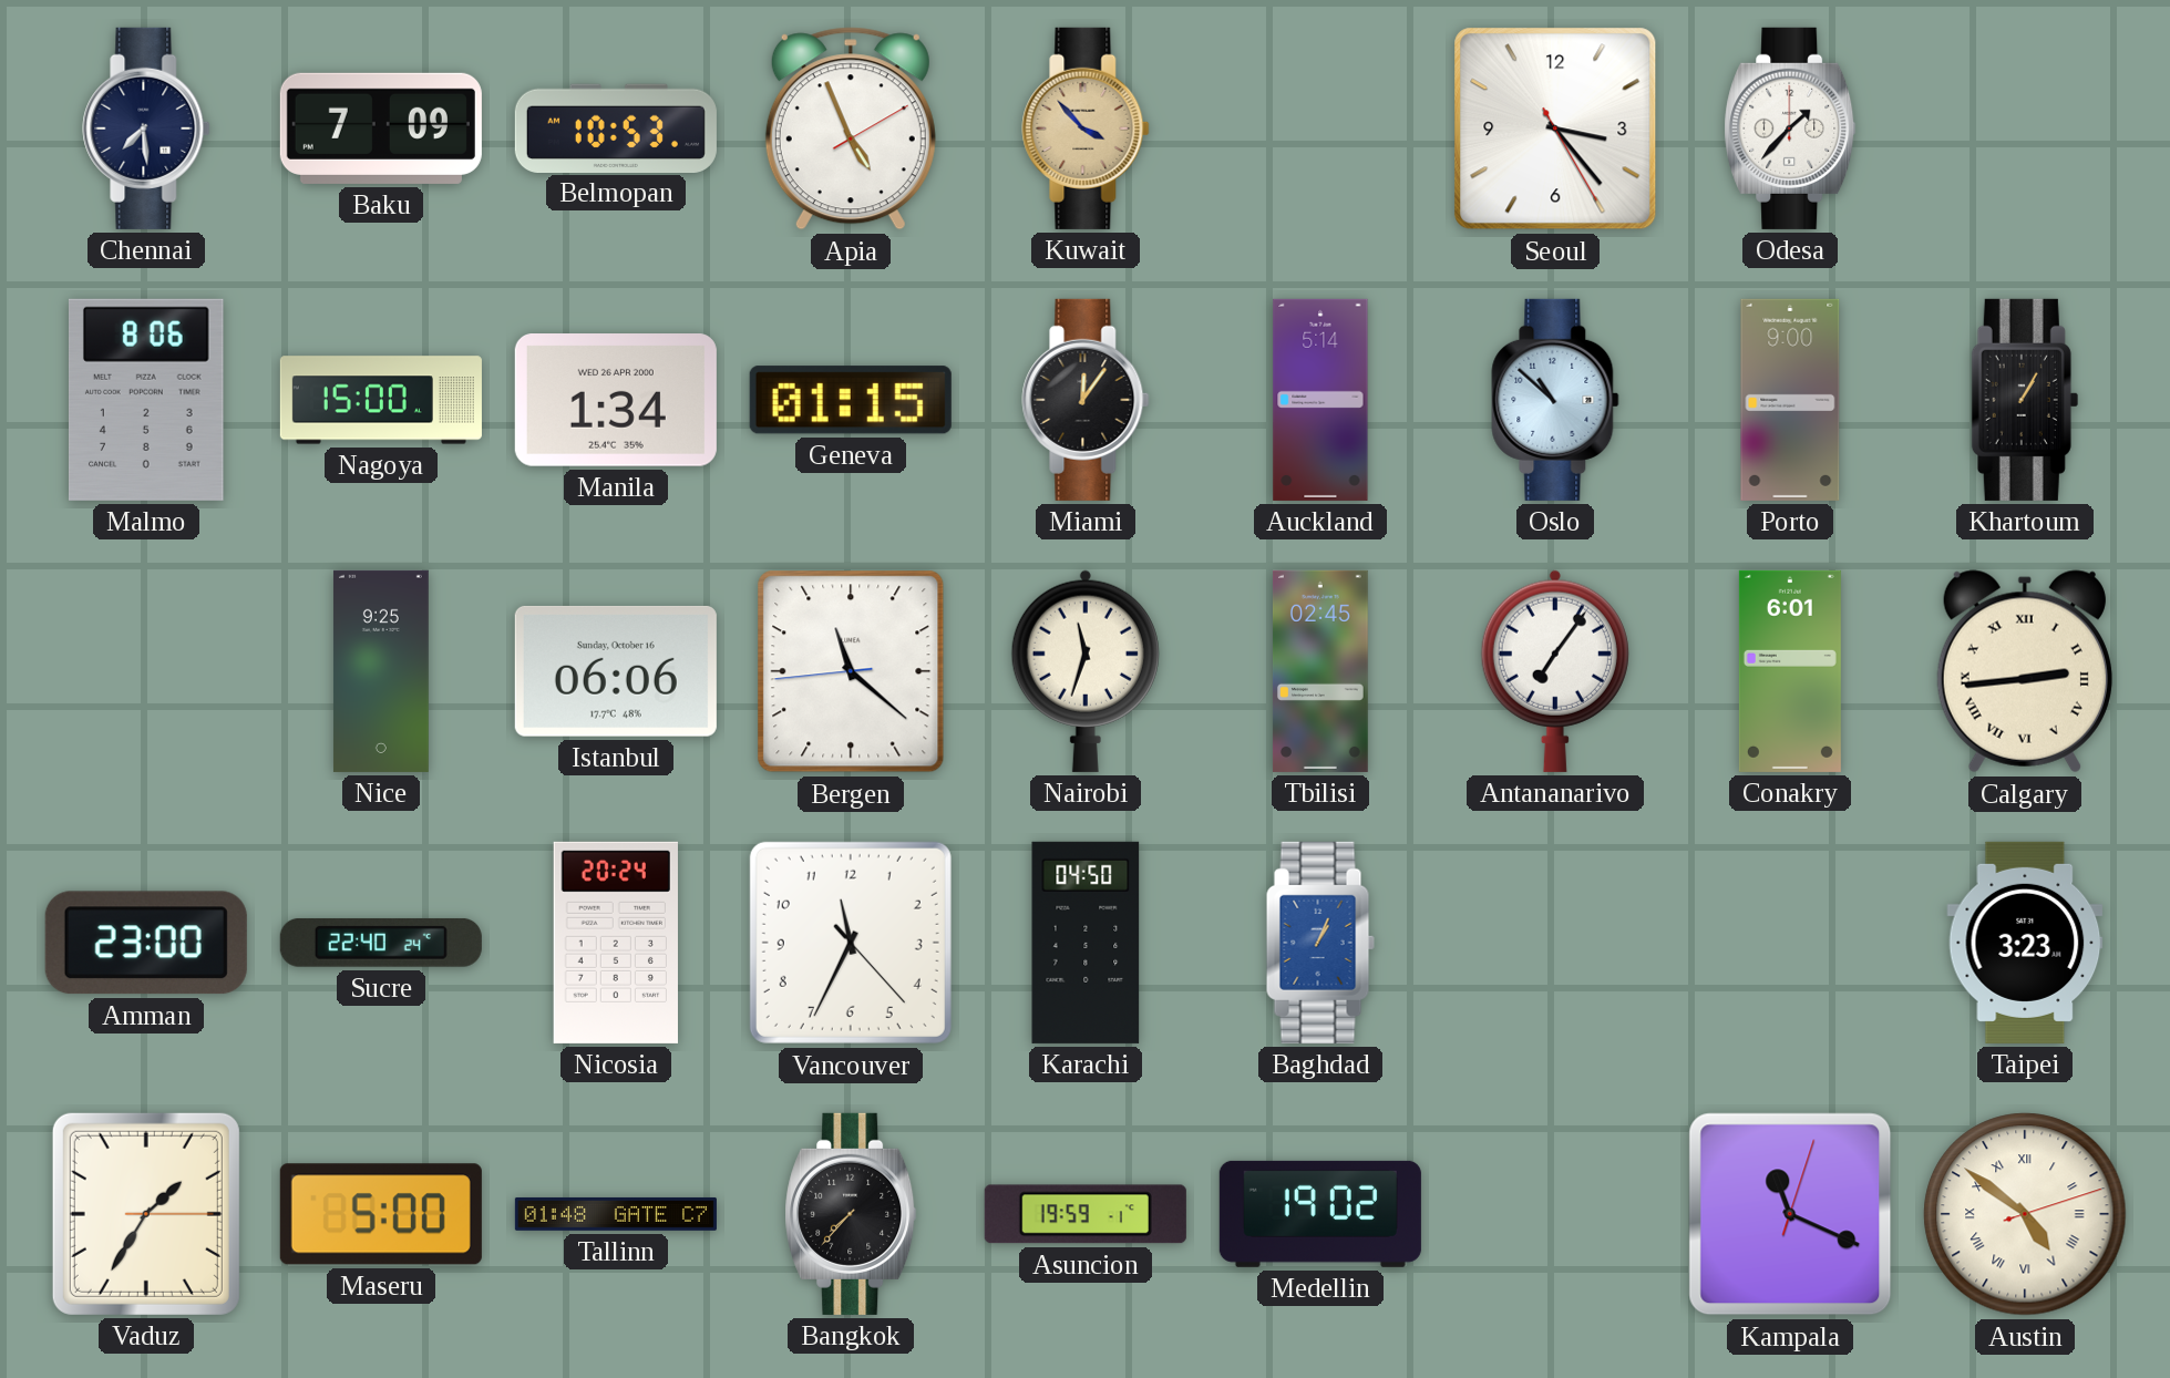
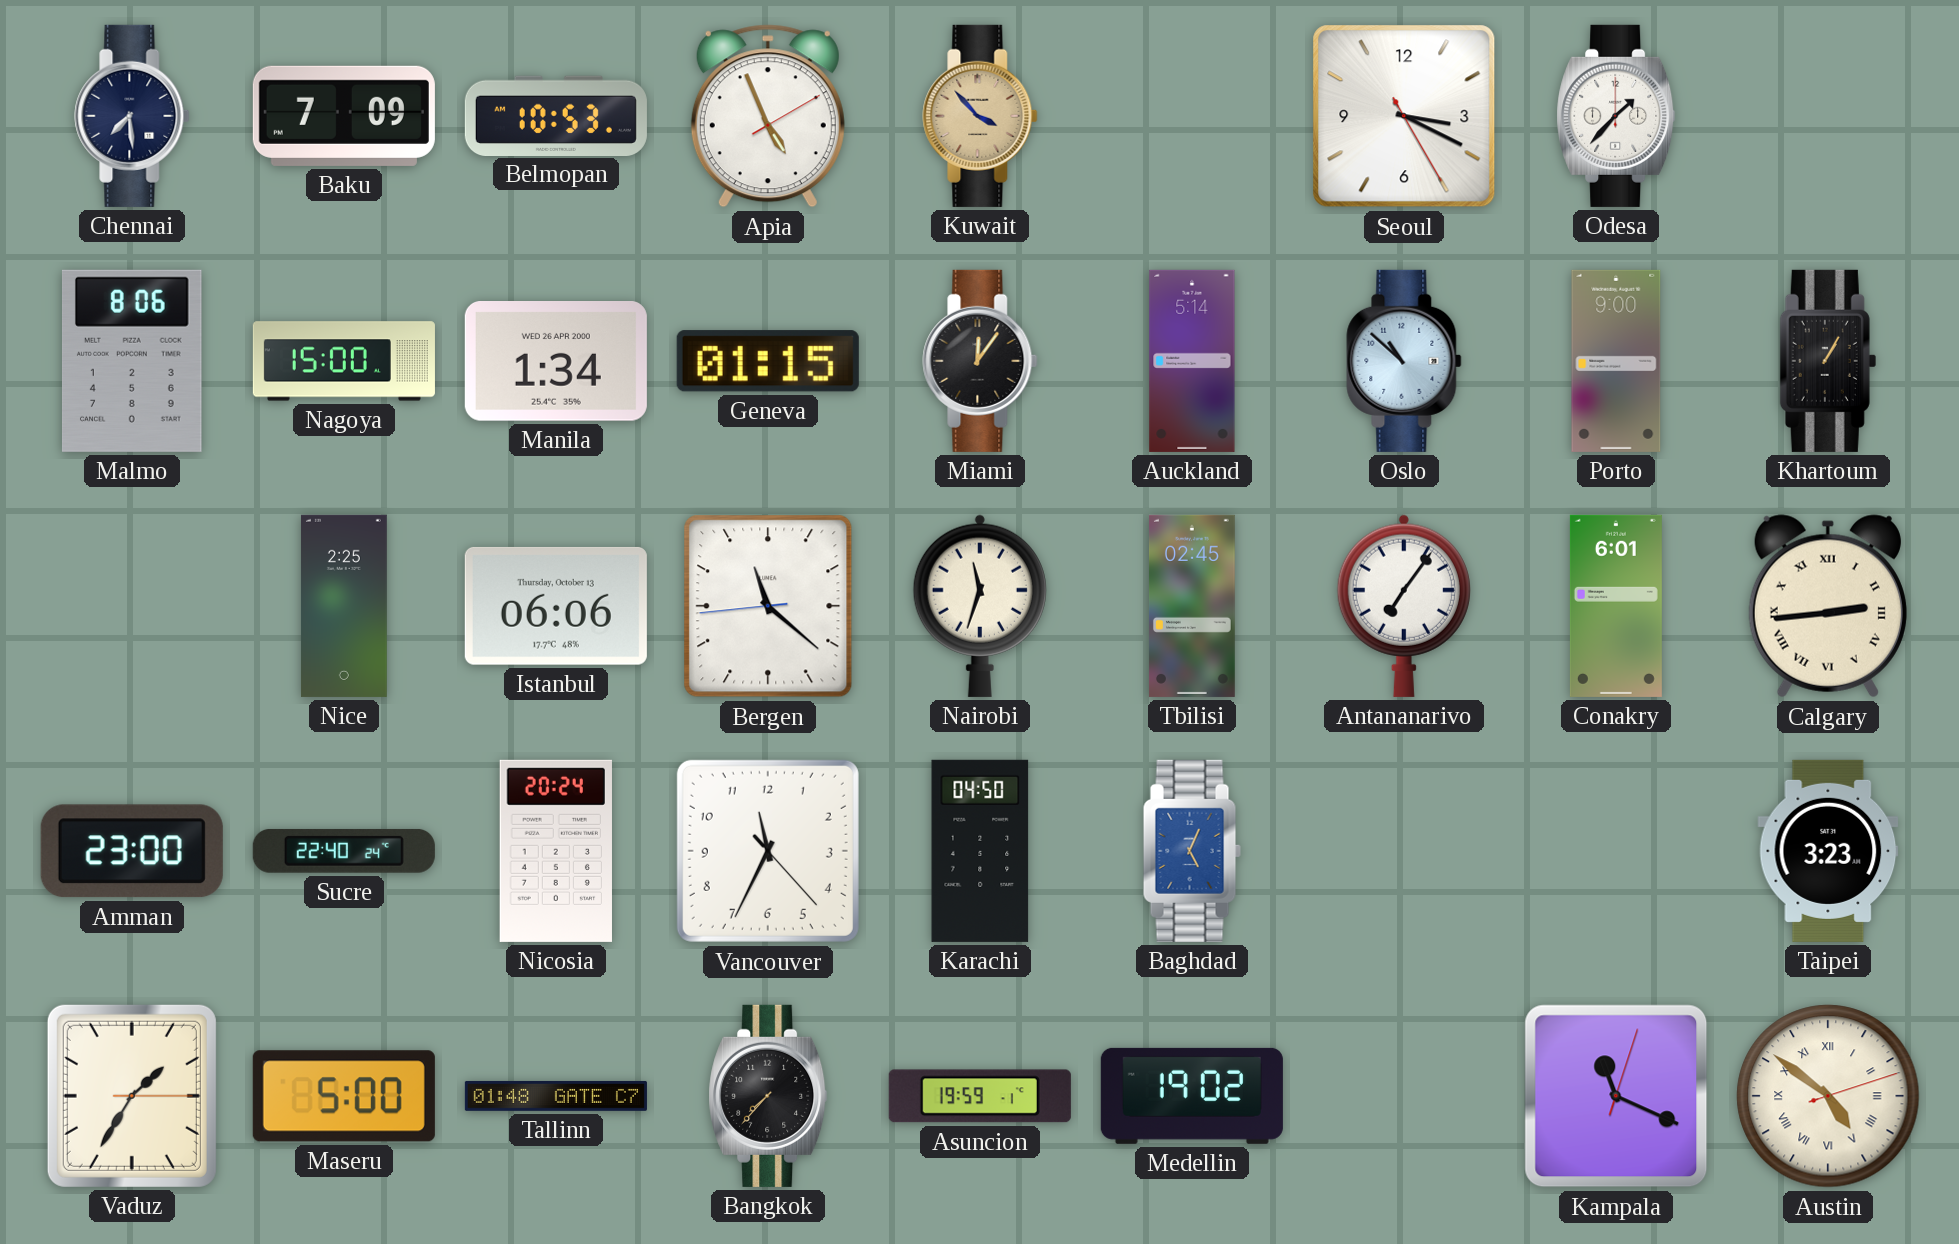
Seoul: 3:23 -> 3:19
Nice: 9:25 -> 2:25
Istanbul date: Sunday, October 16 -> Thursday, October 13
Baghdad: 1:04 -> 5:04
